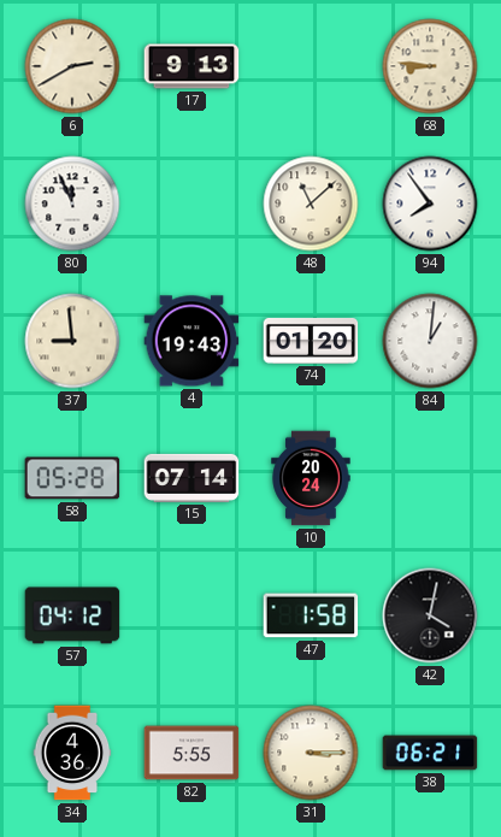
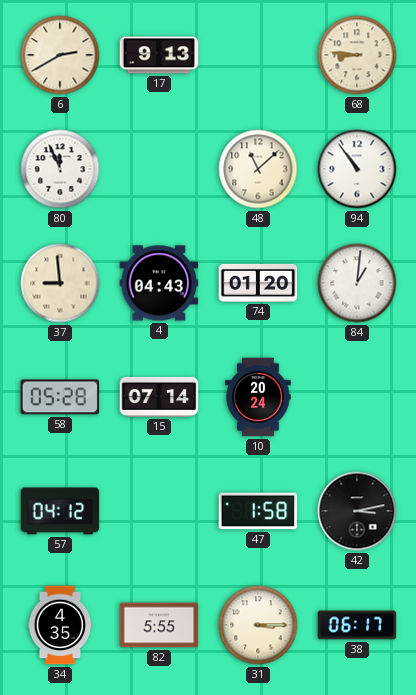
94: 7:54 -> 10:54
4: 19:43 -> 04:43
42: 4:02 -> 3:13
34: 4:36 -> 4:35
38: 06:21 -> 06:17
